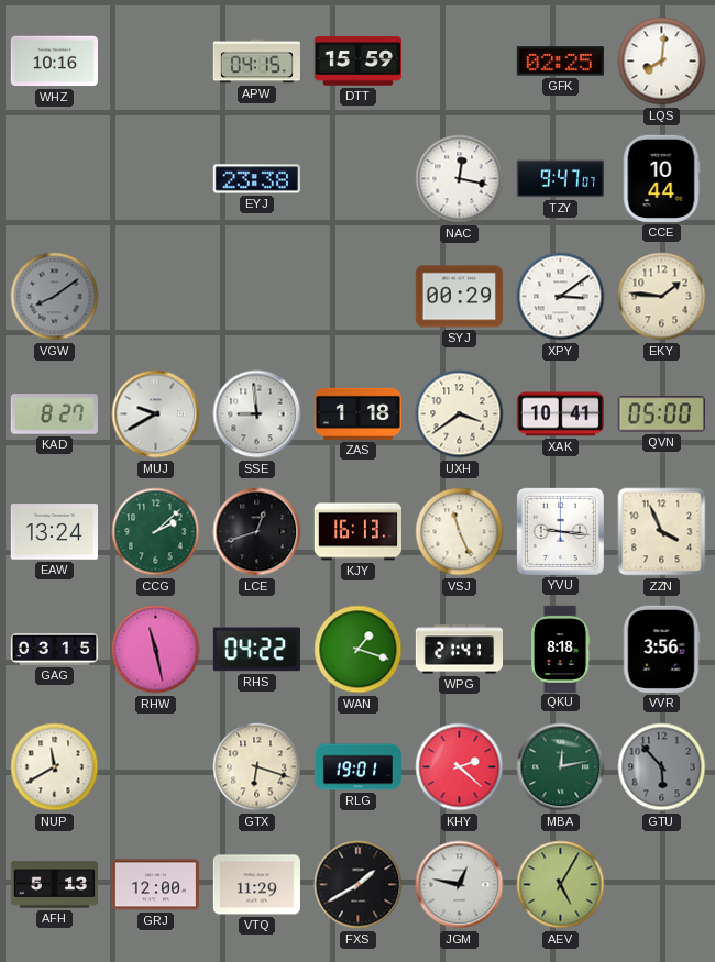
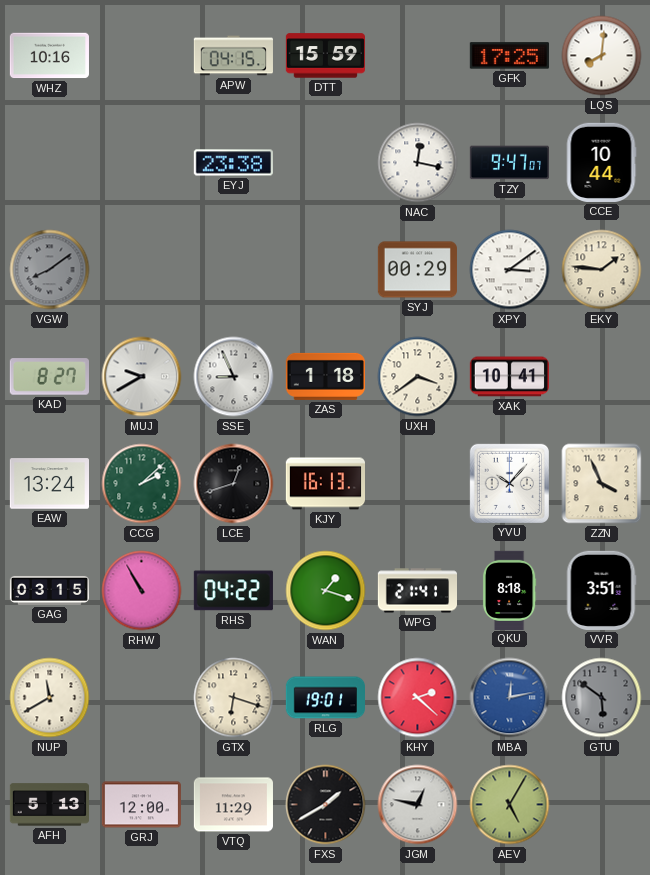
GFK: 02:25 -> 17:25
SSE: 8:59 -> 8:56
QVN: 05:00 -> none
VSJ: 11:26 -> none
YVU: 9:16 -> 10:07
RHW: 11:28 -> 10:55
VVR: 3:56 -> 3:51
MBA dial: green -> blue
GTU: 5:53 -> 5:51
